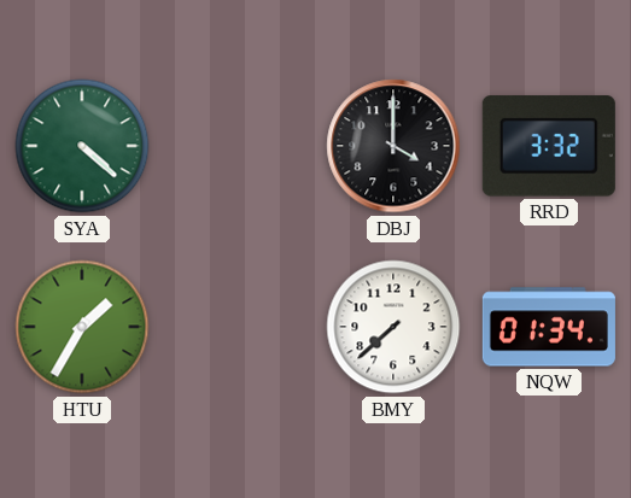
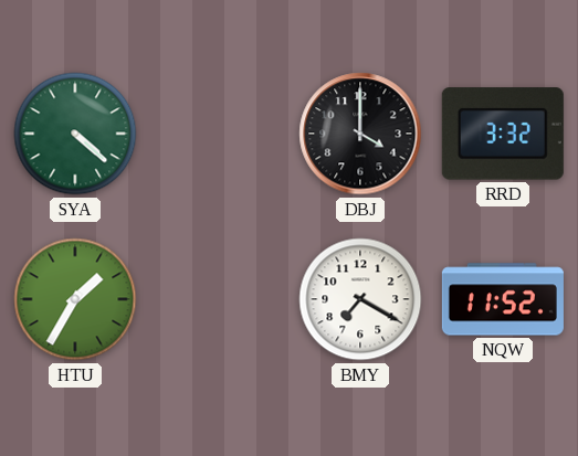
BMY: 7:38 -> 7:20
NQW: 01:34 -> 11:52
